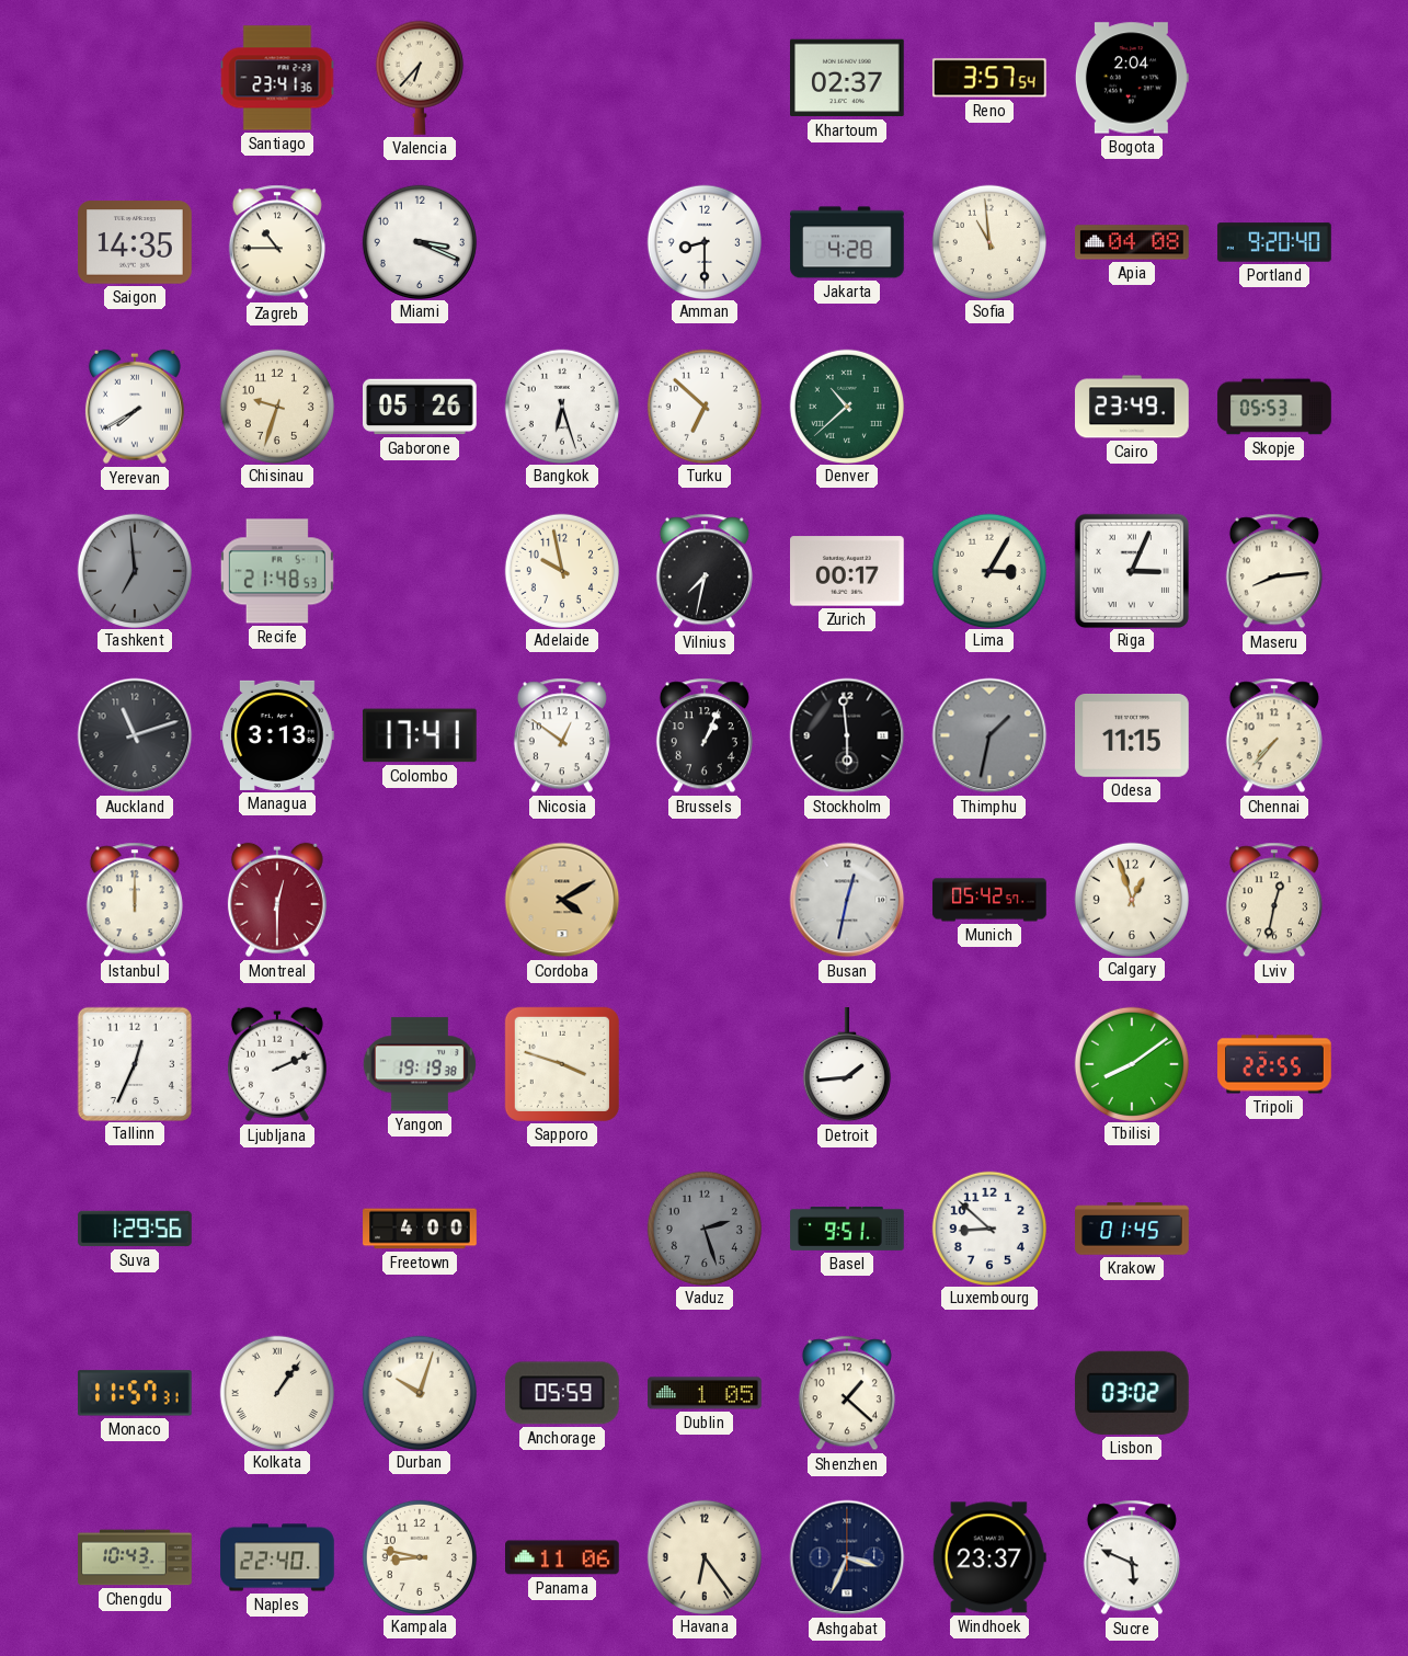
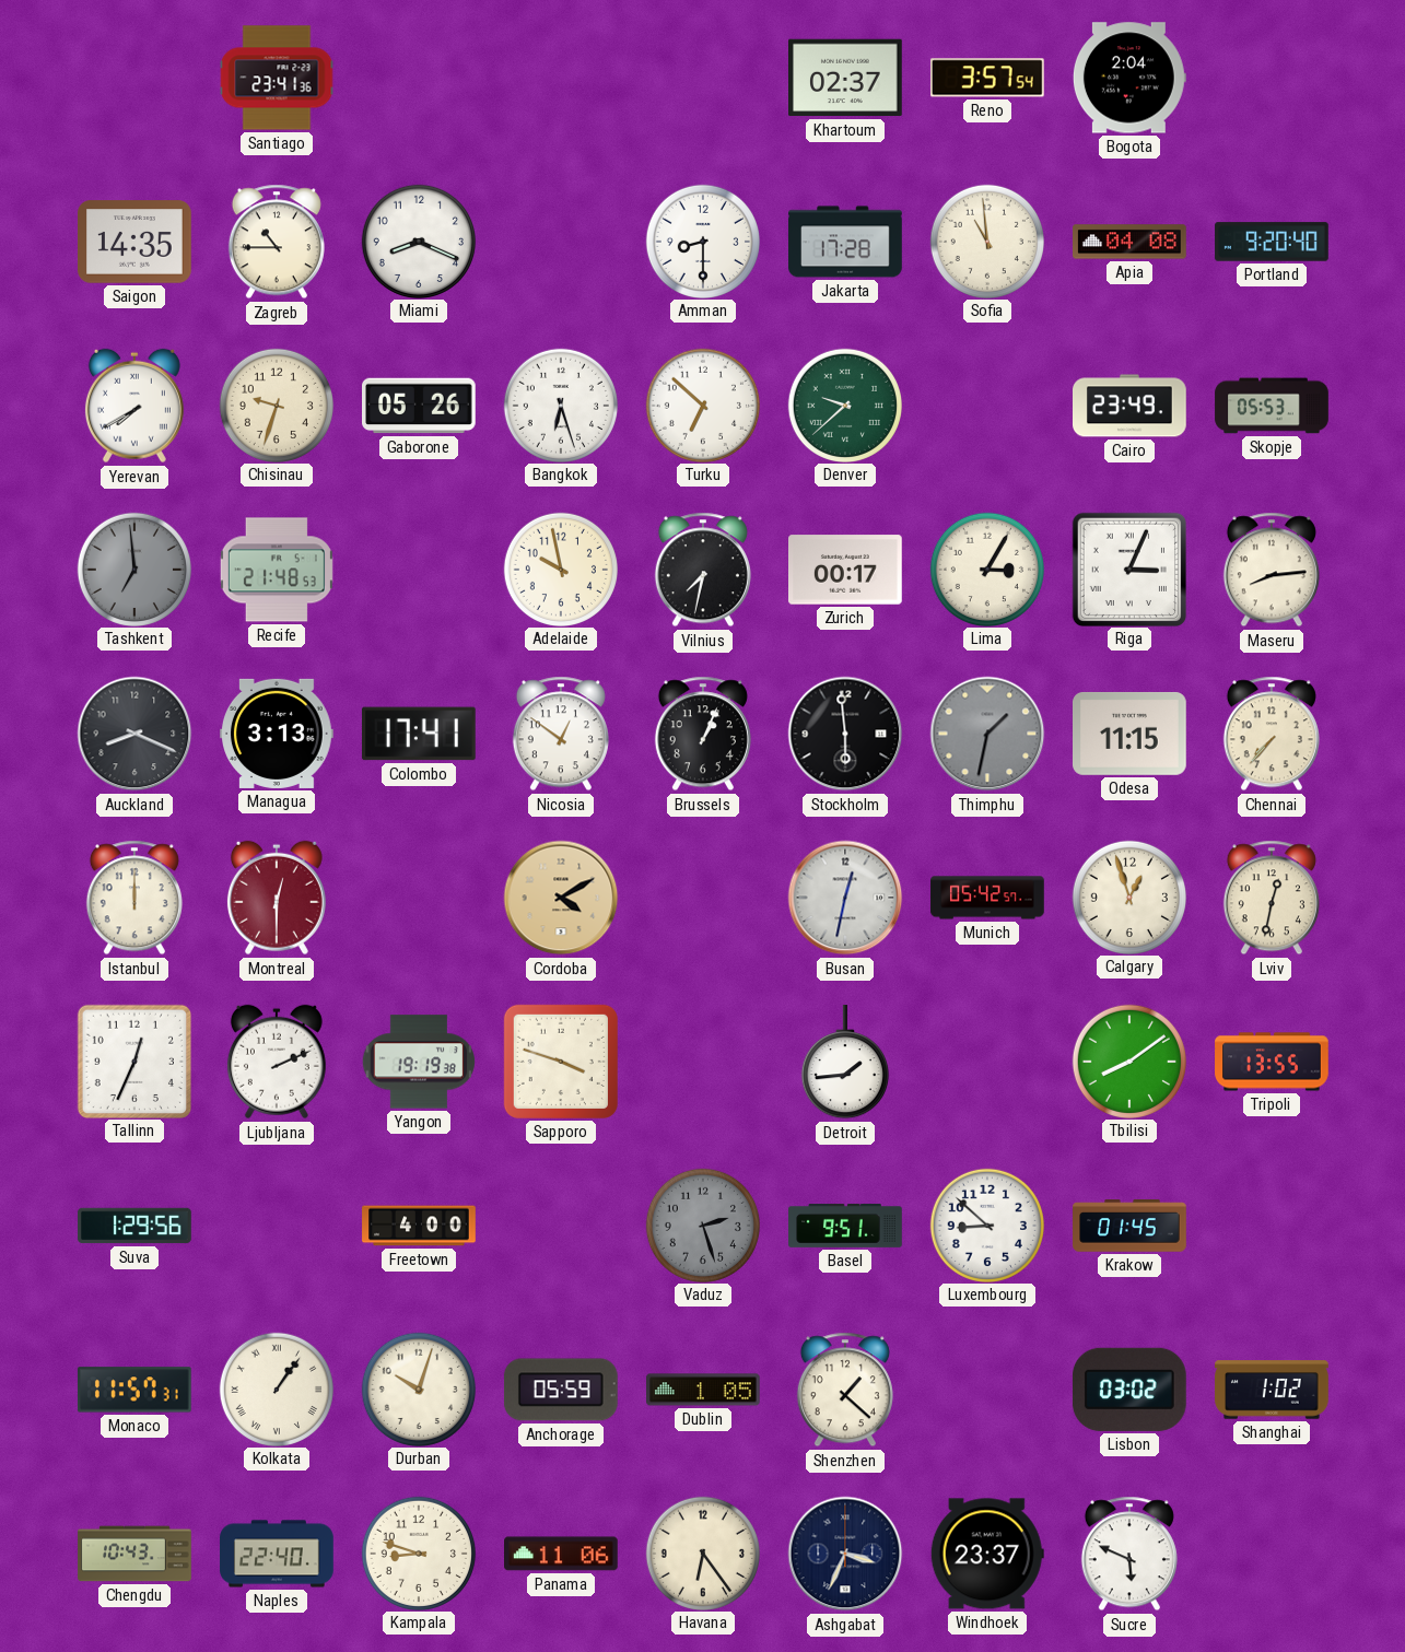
Valencia: 6:37 -> none
Miami: 3:19 -> 8:19
Jakarta: 4:28 -> 17:28
Denver: 10:38 -> 9:38
Auckland: 11:12 -> 8:19
Tripoli: 22:55 -> 13:55
Shanghai: none -> 1:02
Kampala: 8:47 -> 8:48
